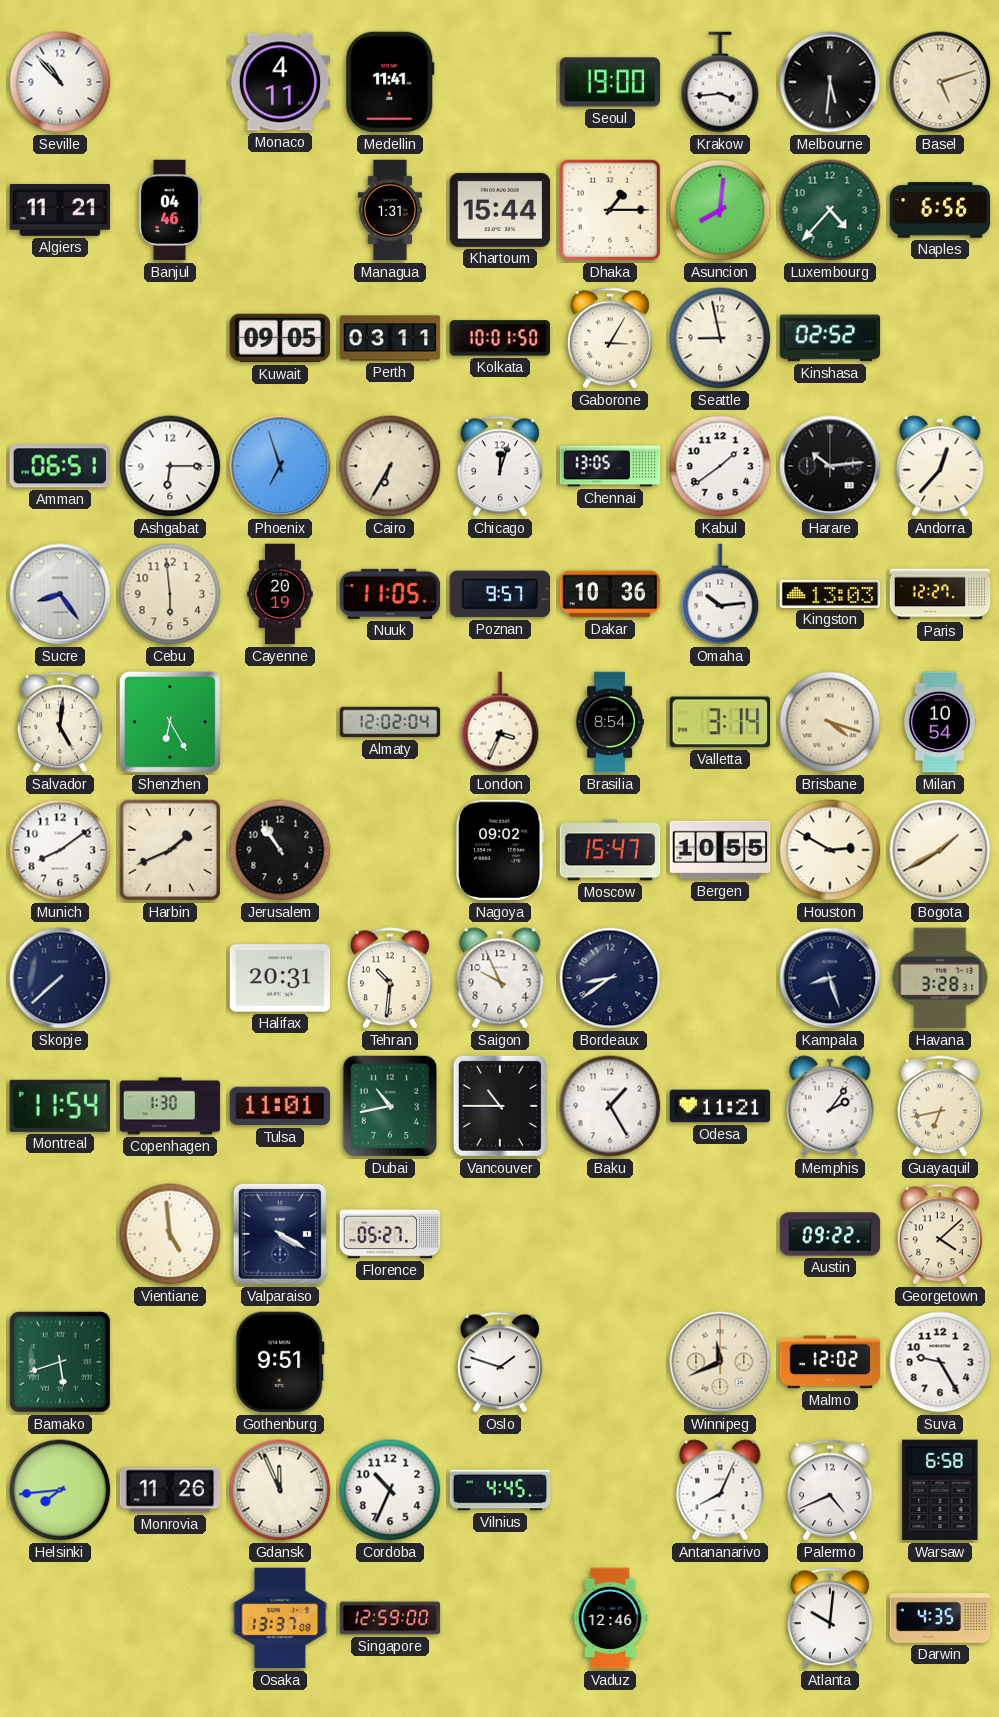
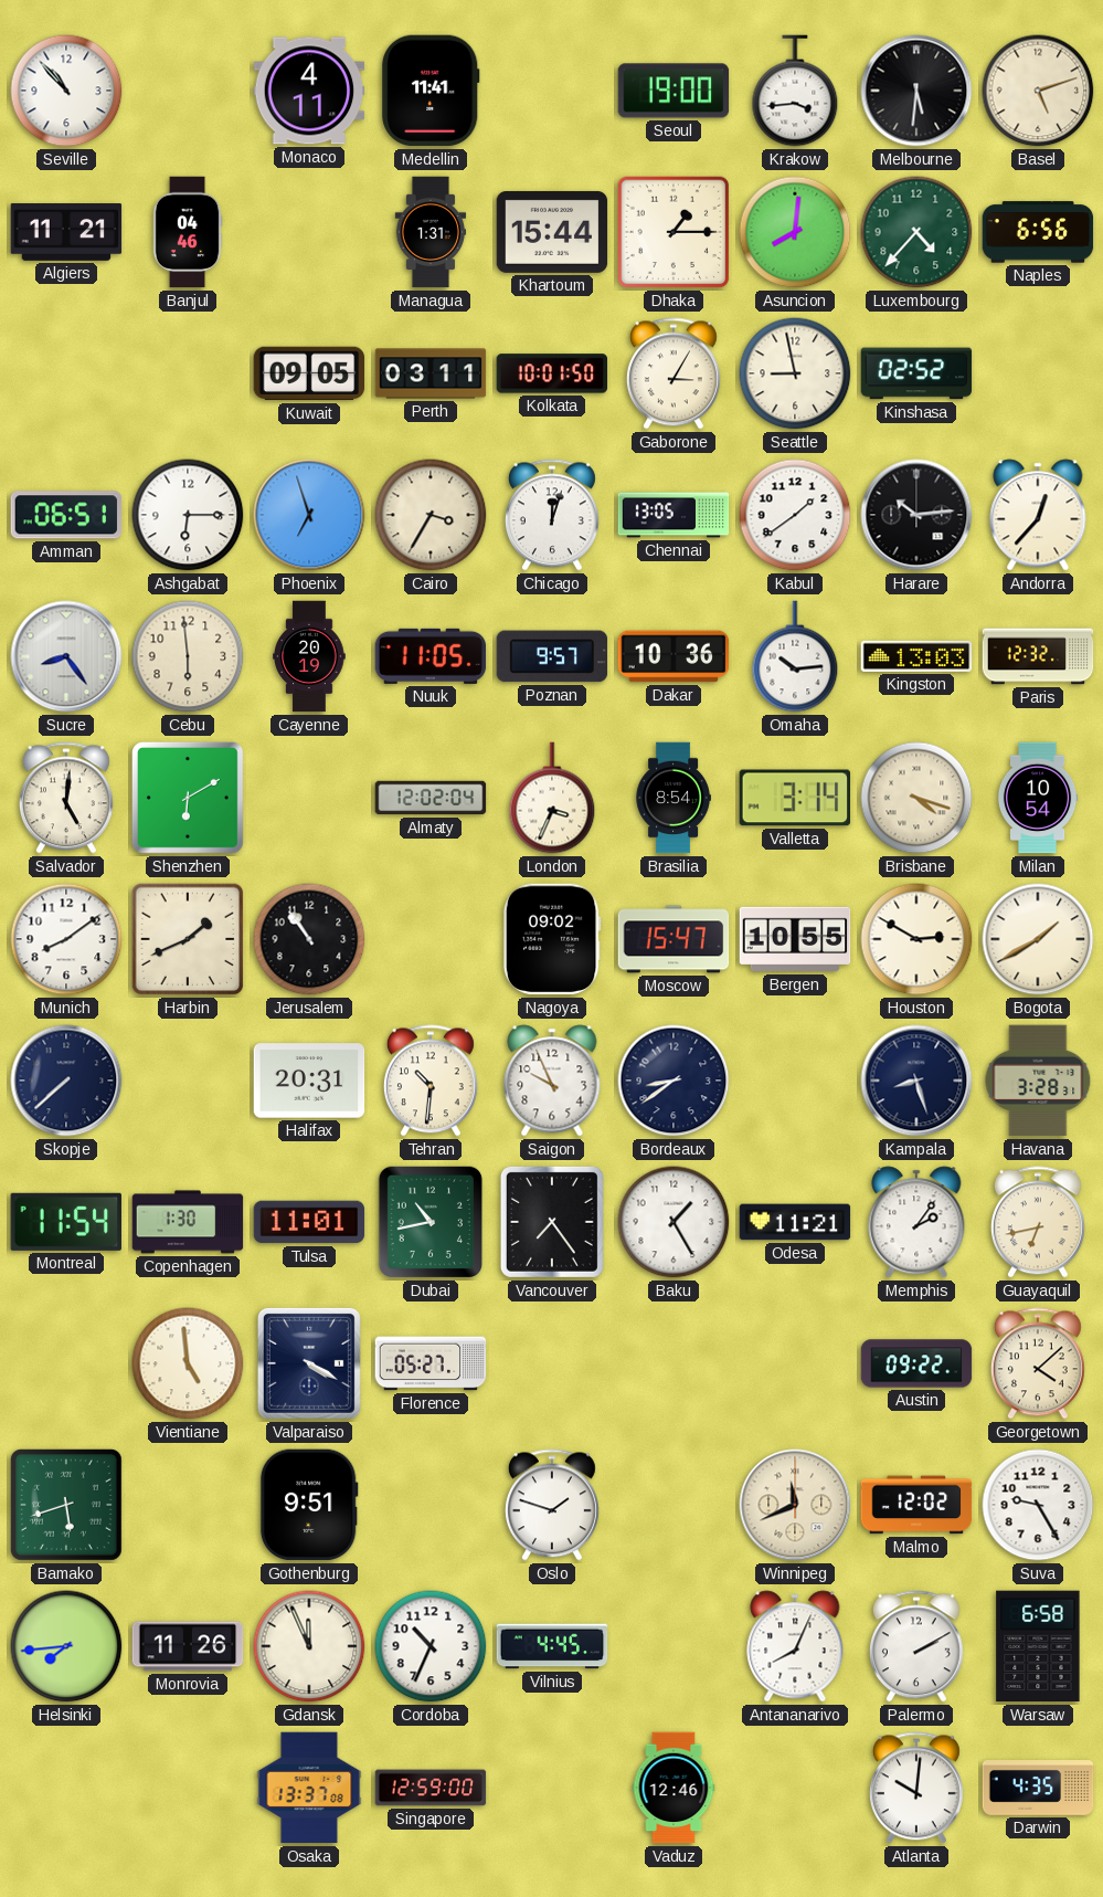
Cairo: 6:35 -> 3:35
Paris: 12:27 -> 12:32
Shenzhen: 6:25 -> 6:10
Vancouver: 10:45 -> 7:24
Palermo: 4:41 -> 2:10
